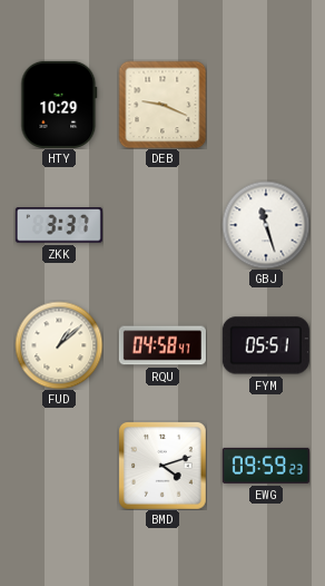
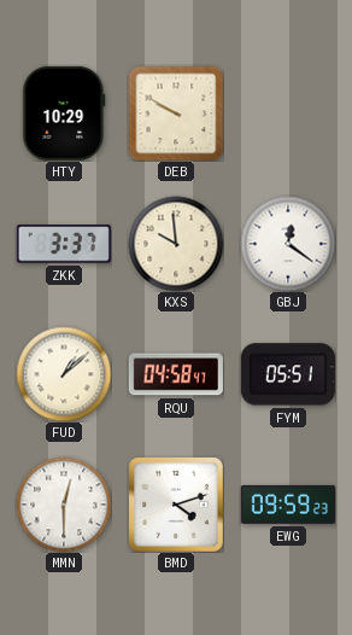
DEB: 9:19 -> 9:50
KXS: none -> 9:59
GBJ: 11:27 -> 12:21
MMN: none -> 12:30
